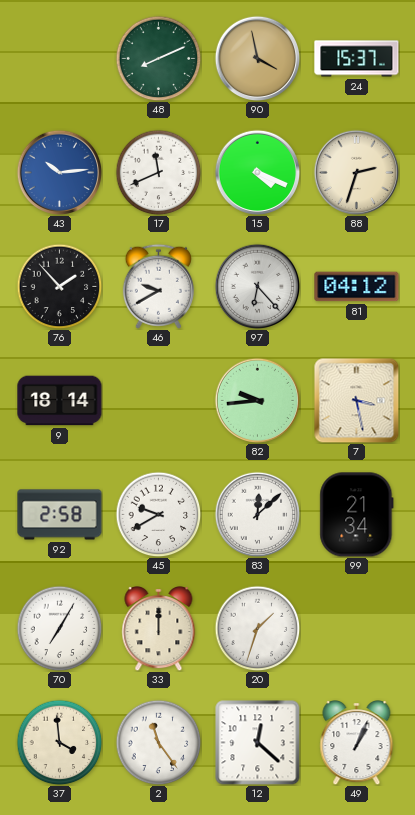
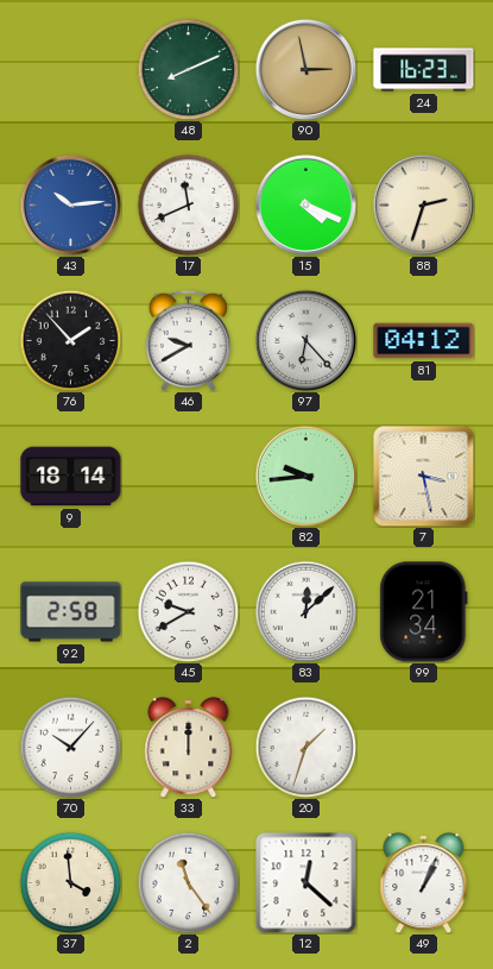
90: 3:58 -> 2:58
24: 15:37 -> 16:23
70: 7:05 -> 10:07
